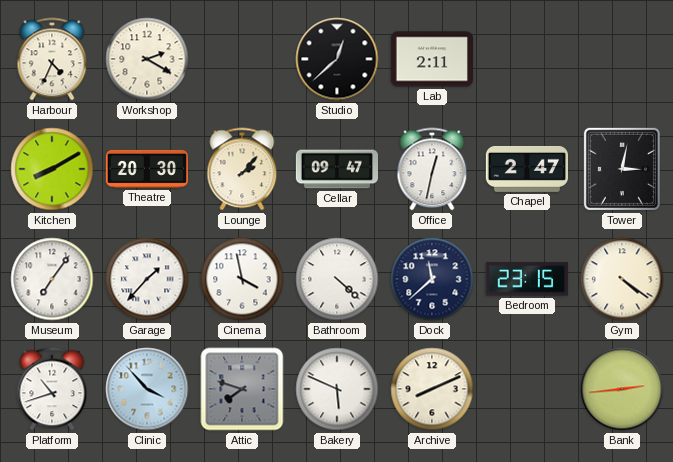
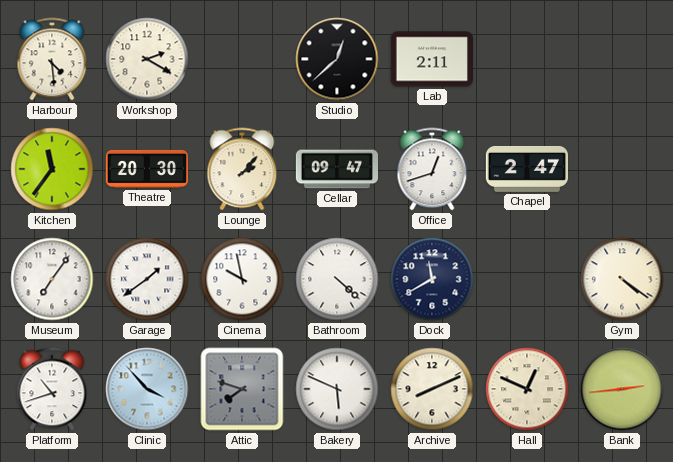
Harbour: 4:34 -> 4:29
Kitchen: 8:10 -> 11:36
Office: 12:32 -> 12:42
Tower: 3:02 -> none
Garage: 1:37 -> 1:39
Cinema: 3:58 -> 9:58
Dock: 11:38 -> 11:40
Bedroom: 23:15 -> none
Hall: none -> 12:49
